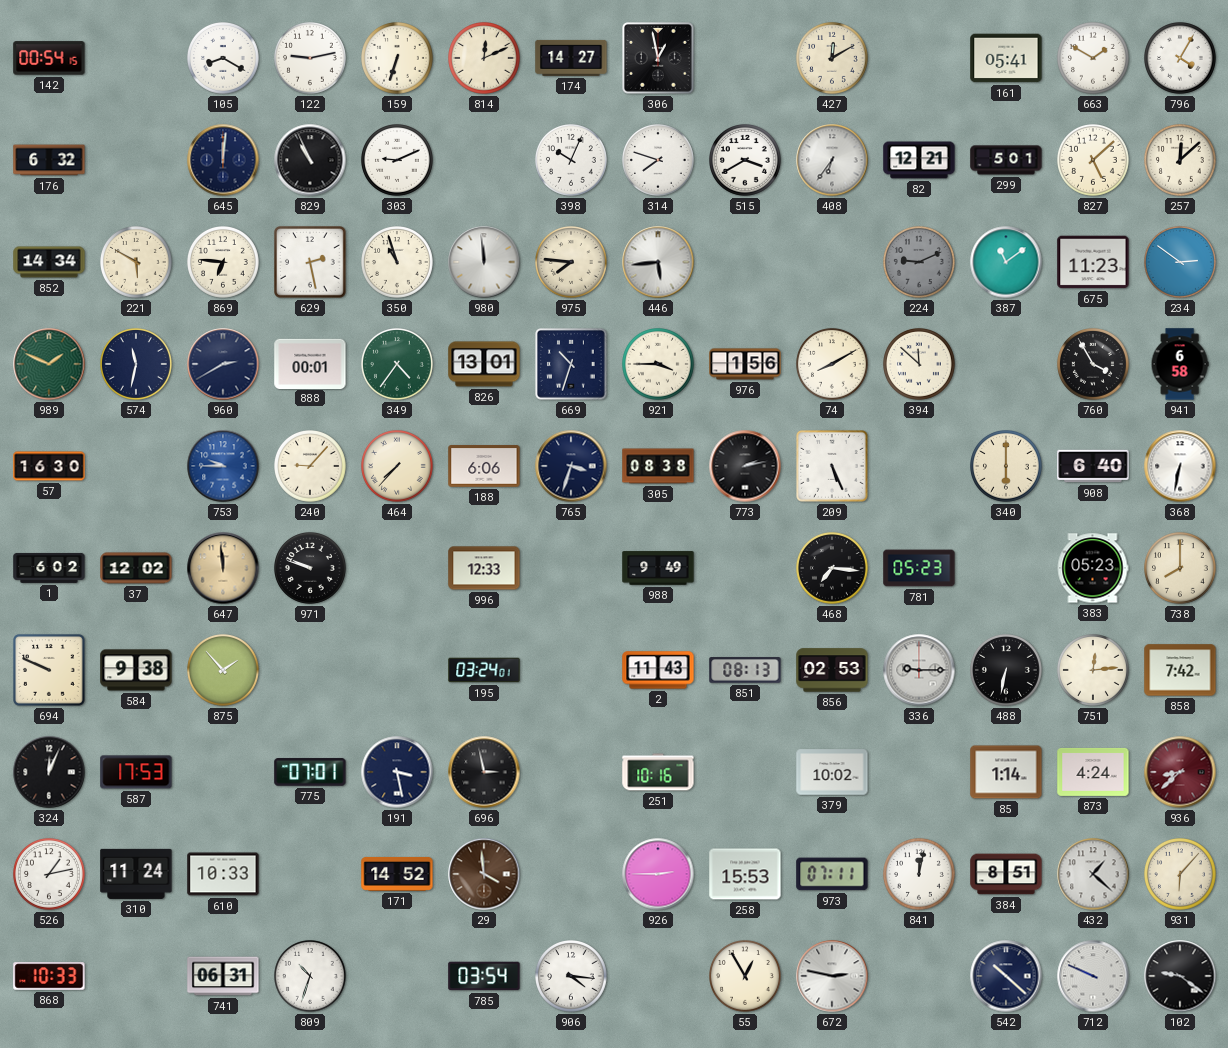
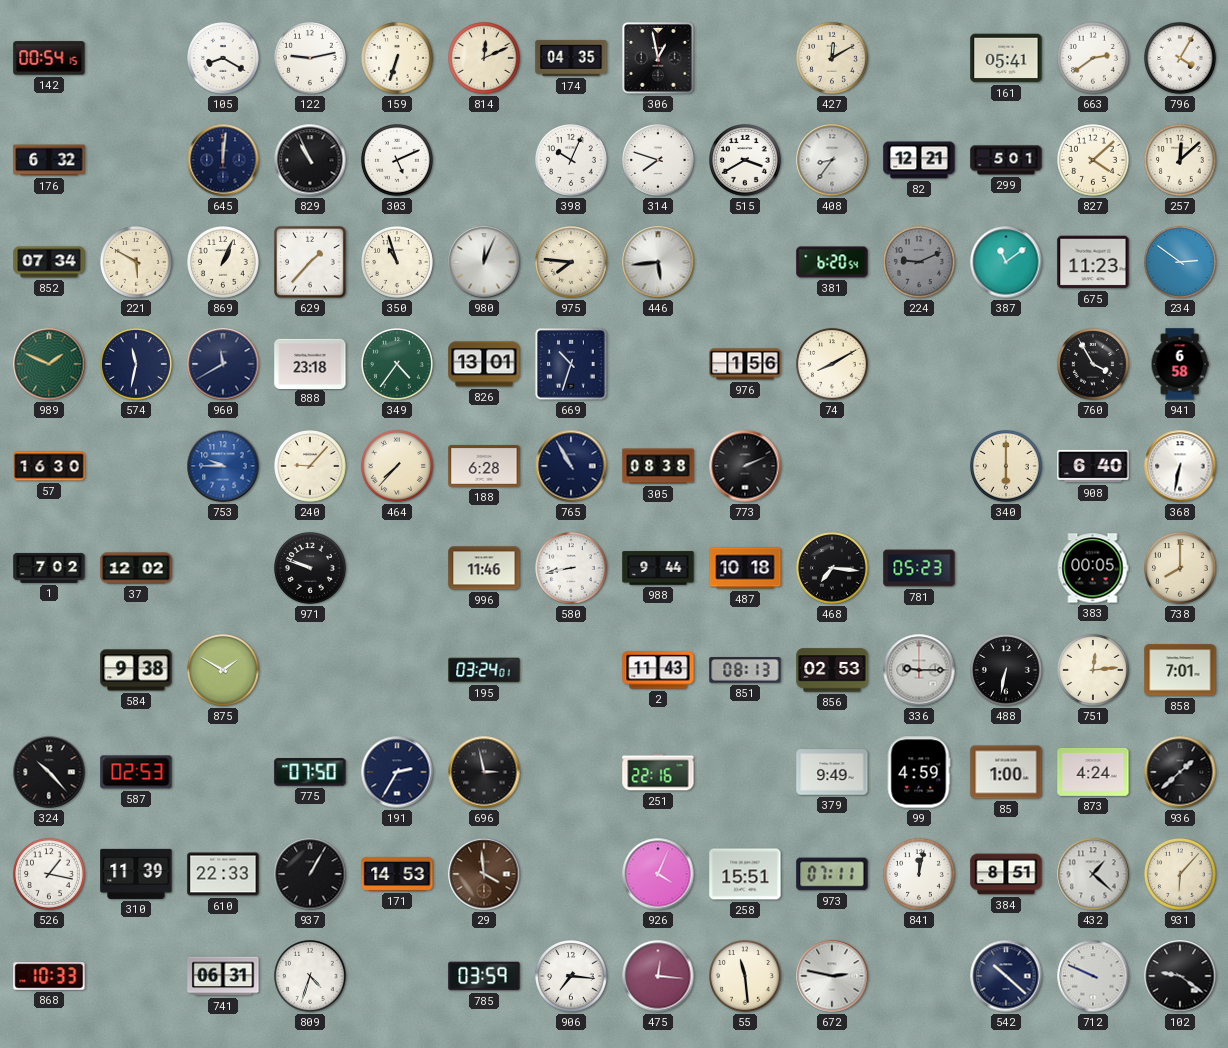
174: 14:27 -> 04:35
663: 1:50 -> 2:39
303: 9:11 -> 5:11
408: 6:36 -> 8:36
827: 5:08 -> 4:08
852: 14:34 -> 07:34
869: 6:46 -> 1:04
629: 2:28 -> 1:37
980: 11:59 -> 12:04
381: none -> 6:20
960: 2:40 -> 11:40
888: 00:01 -> 23:18
921: 3:45 -> none
394: 11:52 -> none
188: 6:06 -> 6:28
765: 3:33 -> 10:55
773: 2:13 -> 2:11
209: 5:26 -> none
1: 6:02 -> 7:02
647: 11:59 -> none
996: 12:33 -> 11:46
580: none -> 8:43
988: 9:49 -> 9:44
487: none -> 10:18
383: 05:23 -> 00:05
694: 9:49 -> none
875: 1:53 -> 1:50
858: 7:42 -> 7:01
324: 12:04 -> 10:23
587: 17:53 -> 02:53
775: 07:01 -> 07:50
191: 3:28 -> 2:35
251: 10:16 -> 22:16
379: 10:02 -> 9:49
99: none -> 4:59
85: 1:14 -> 1:00
936: 8:38 -> 1:38
936 dial: burgundy -> black
526: 1:13 -> 1:17
310: 11:24 -> 11:39
610: 10:33 -> 22:33
937: none -> 1:05
171: 14:52 -> 14:53
926: 2:45 -> 4:04
258: 15:53 -> 15:51
809: 10:33 -> 4:33
785: 03:54 -> 03:59
906: 4:16 -> 7:16
475: none -> 12:16
55: 12:55 -> 11:29
